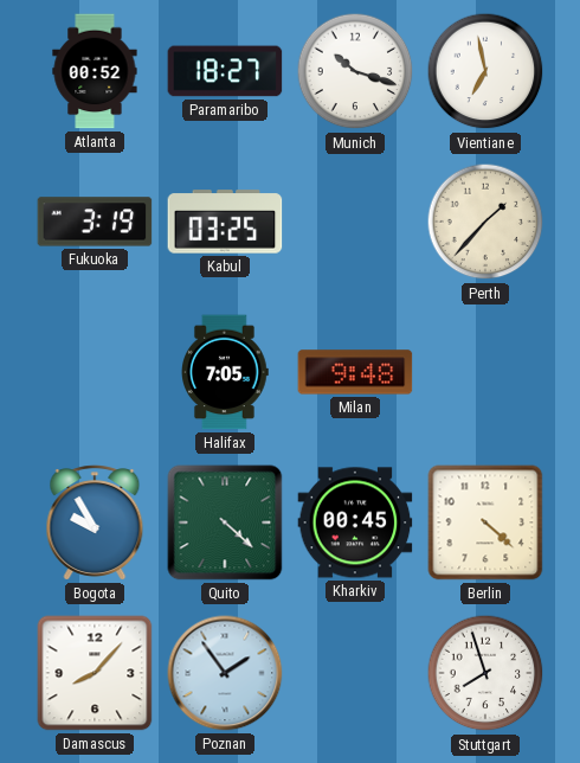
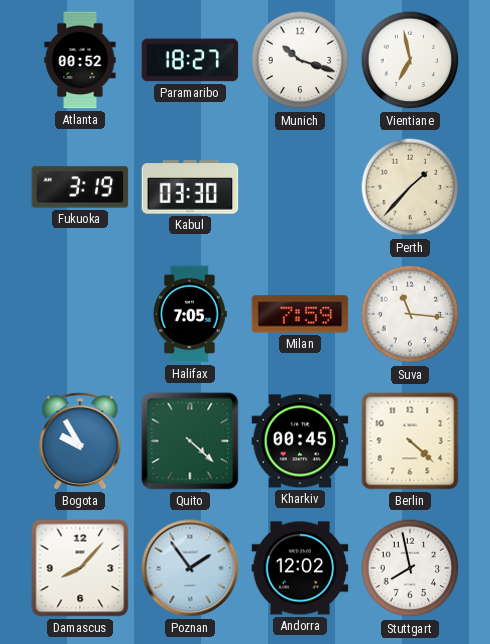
Kabul: 03:25 -> 03:30
Milan: 9:48 -> 7:59
Suva: none -> 11:16
Andorra: none -> 12:02
Stuttgart: 7:57 -> 7:58
